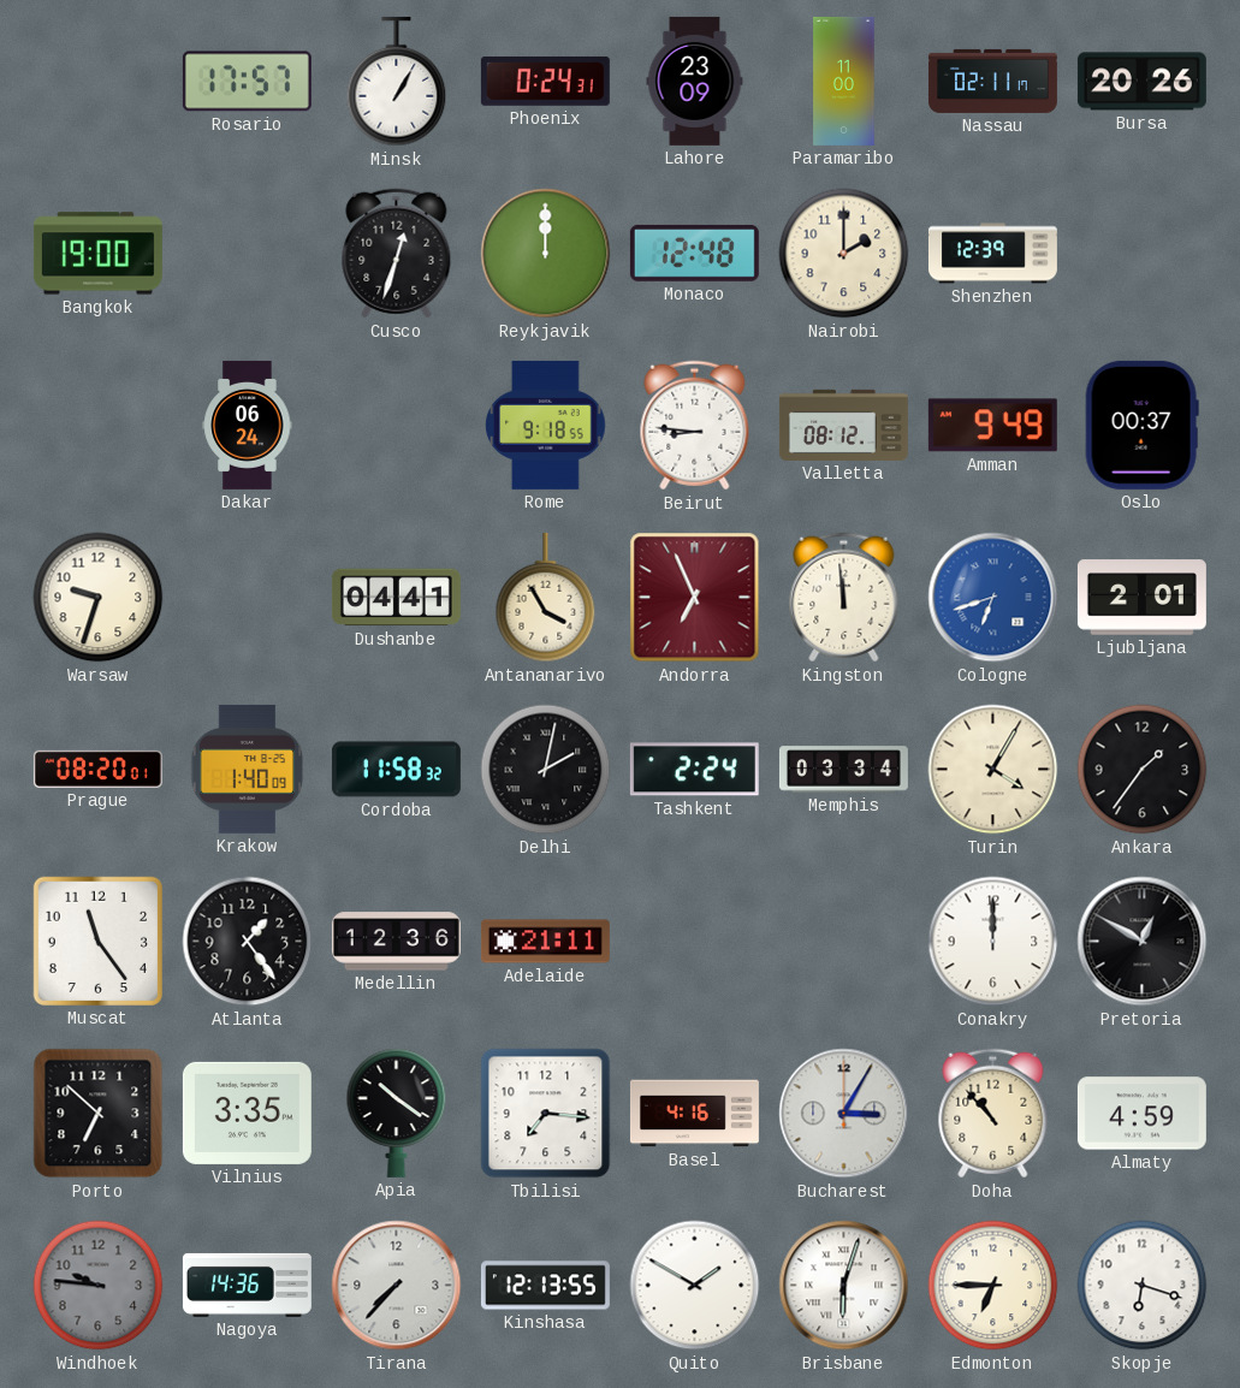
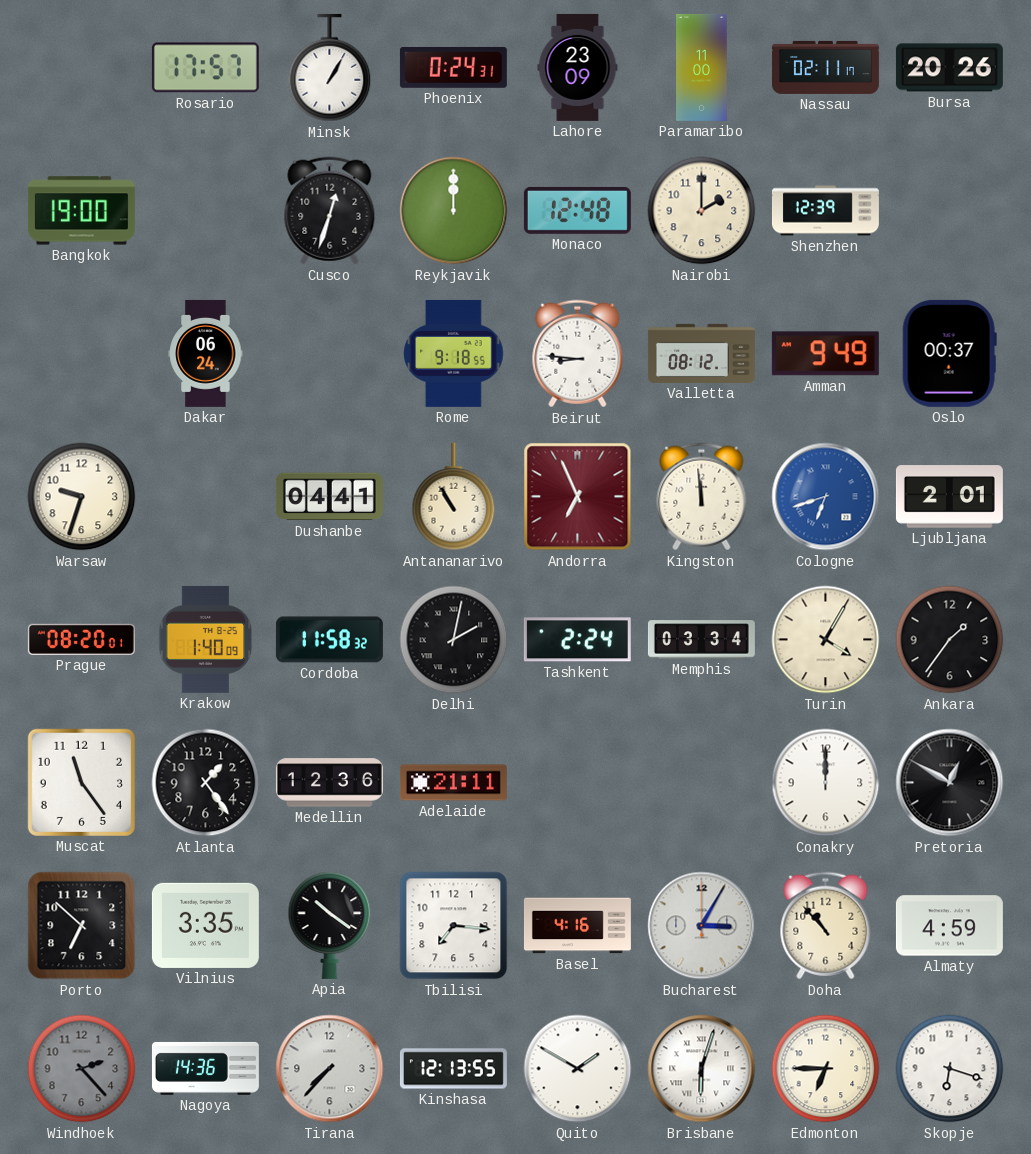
Antananarivo: 3:55 -> 10:55
Windhoek: 9:46 -> 2:23
